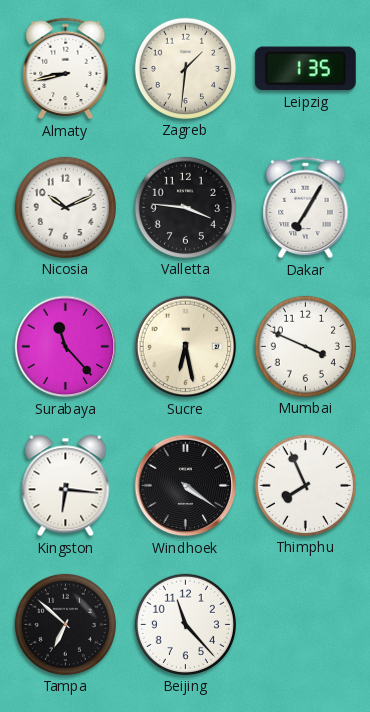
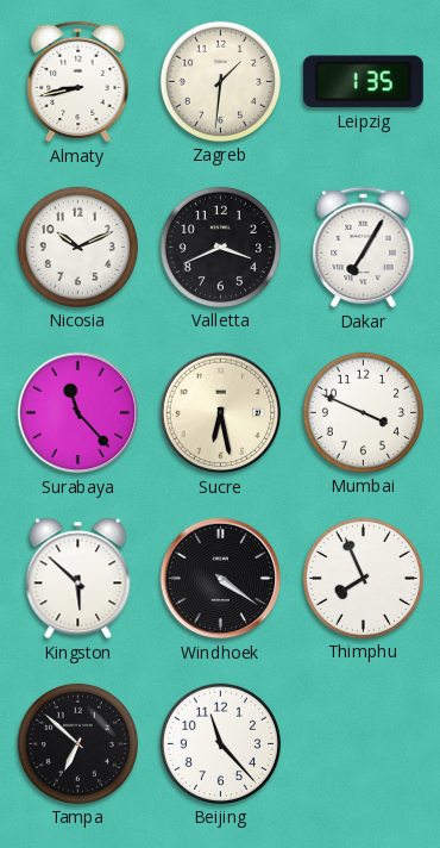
Valletta: 3:46 -> 3:41
Kingston: 6:16 -> 5:52
